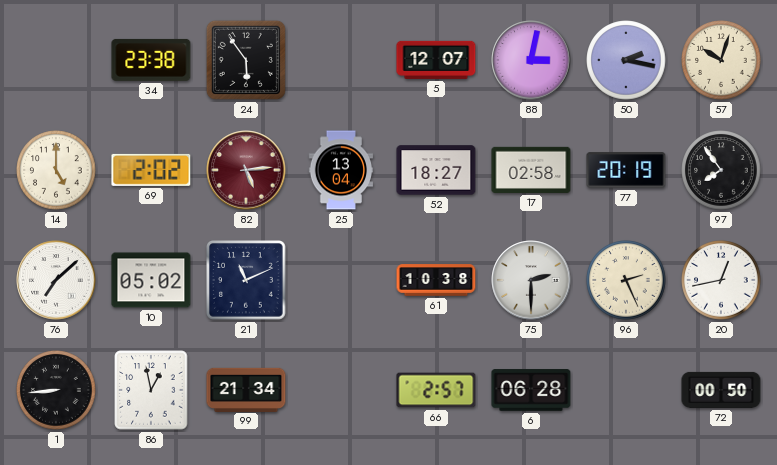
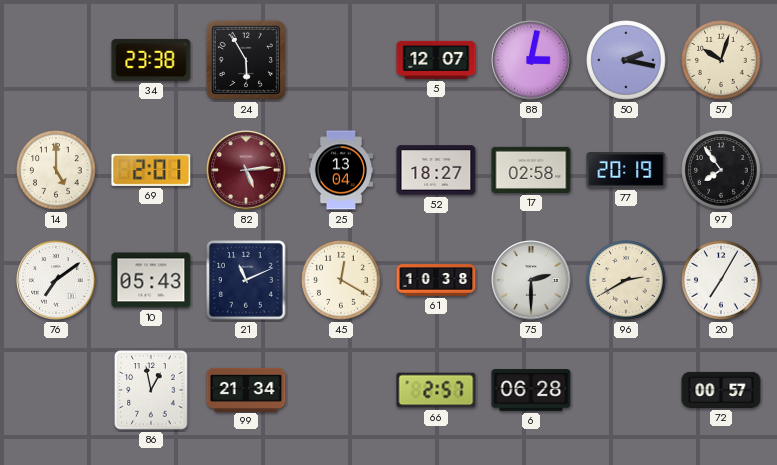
24: 5:54 -> 5:55
69: 2:02 -> 2:01
76: 7:08 -> 7:09
10: 05:02 -> 05:43
45: none -> 12:20
96: 2:26 -> 2:40
20: 12:43 -> 7:05
1: 8:44 -> none
72: 00:50 -> 00:57
